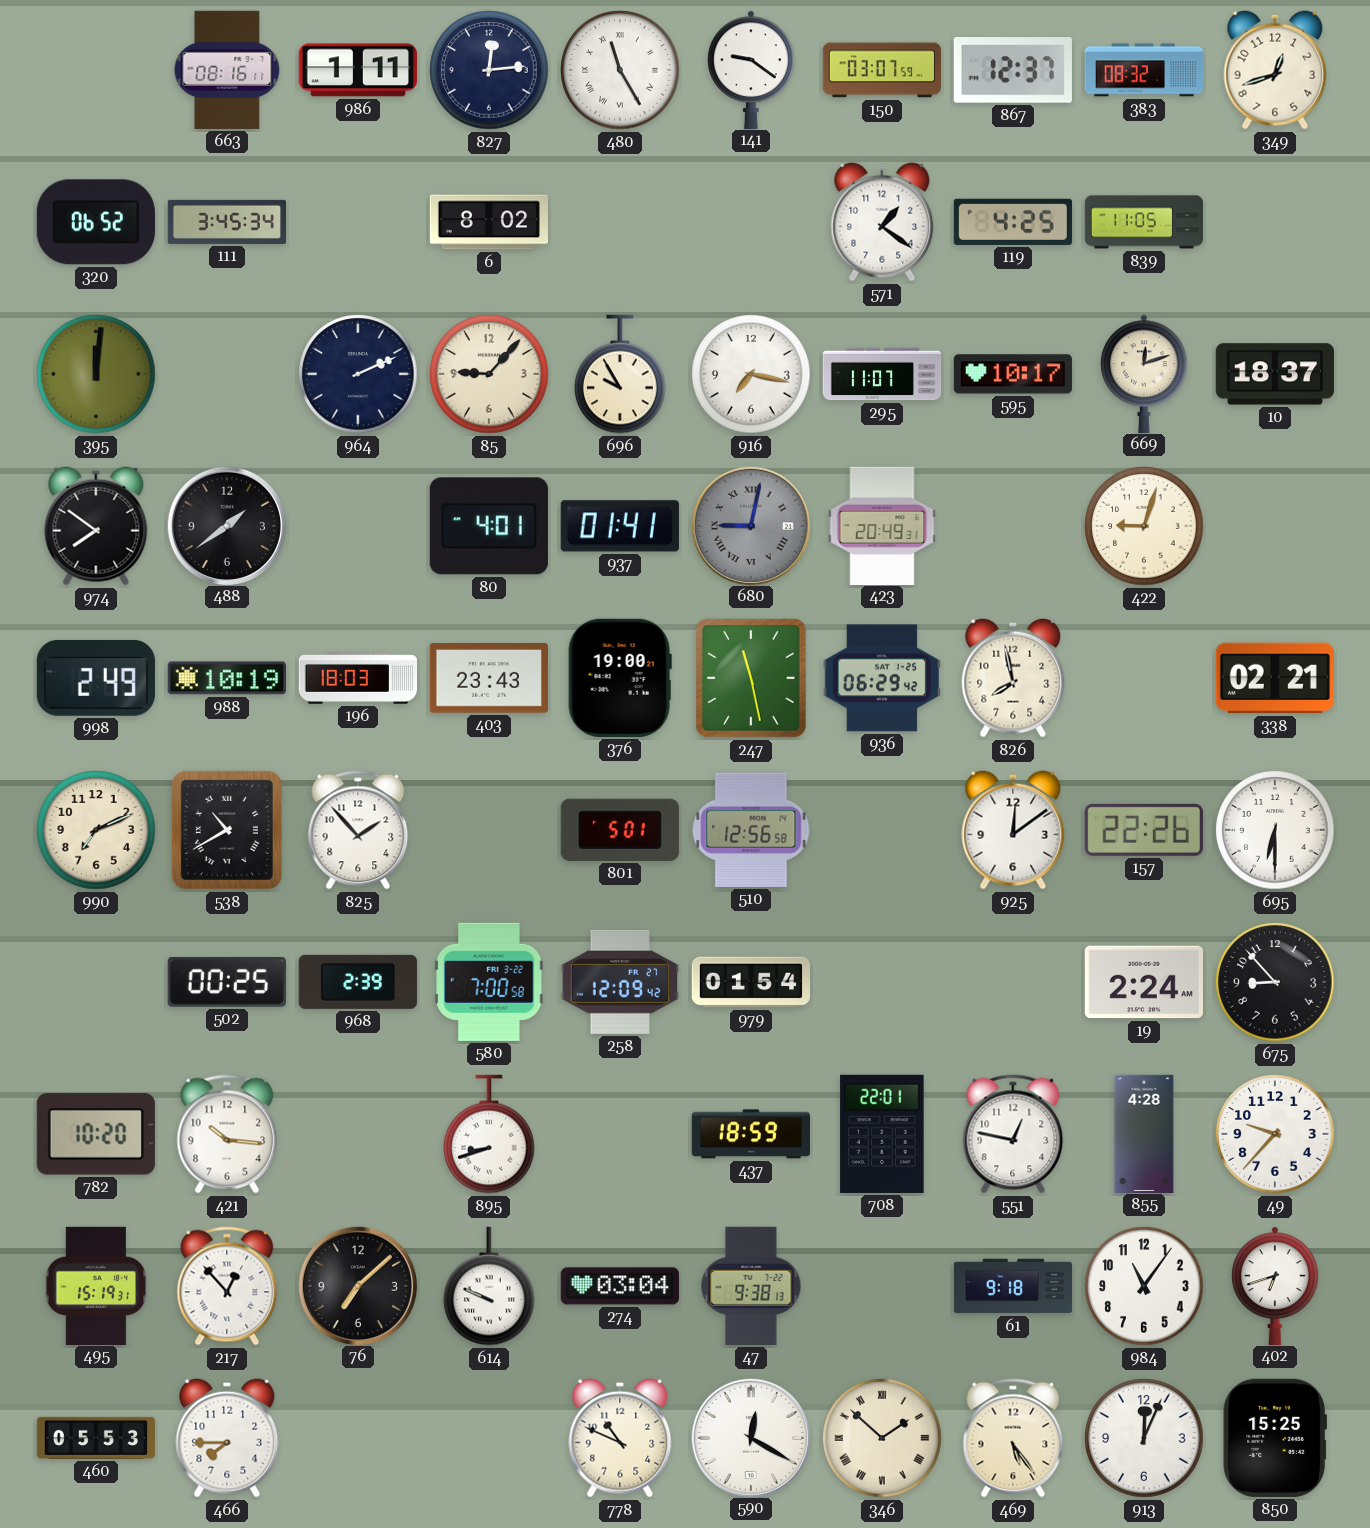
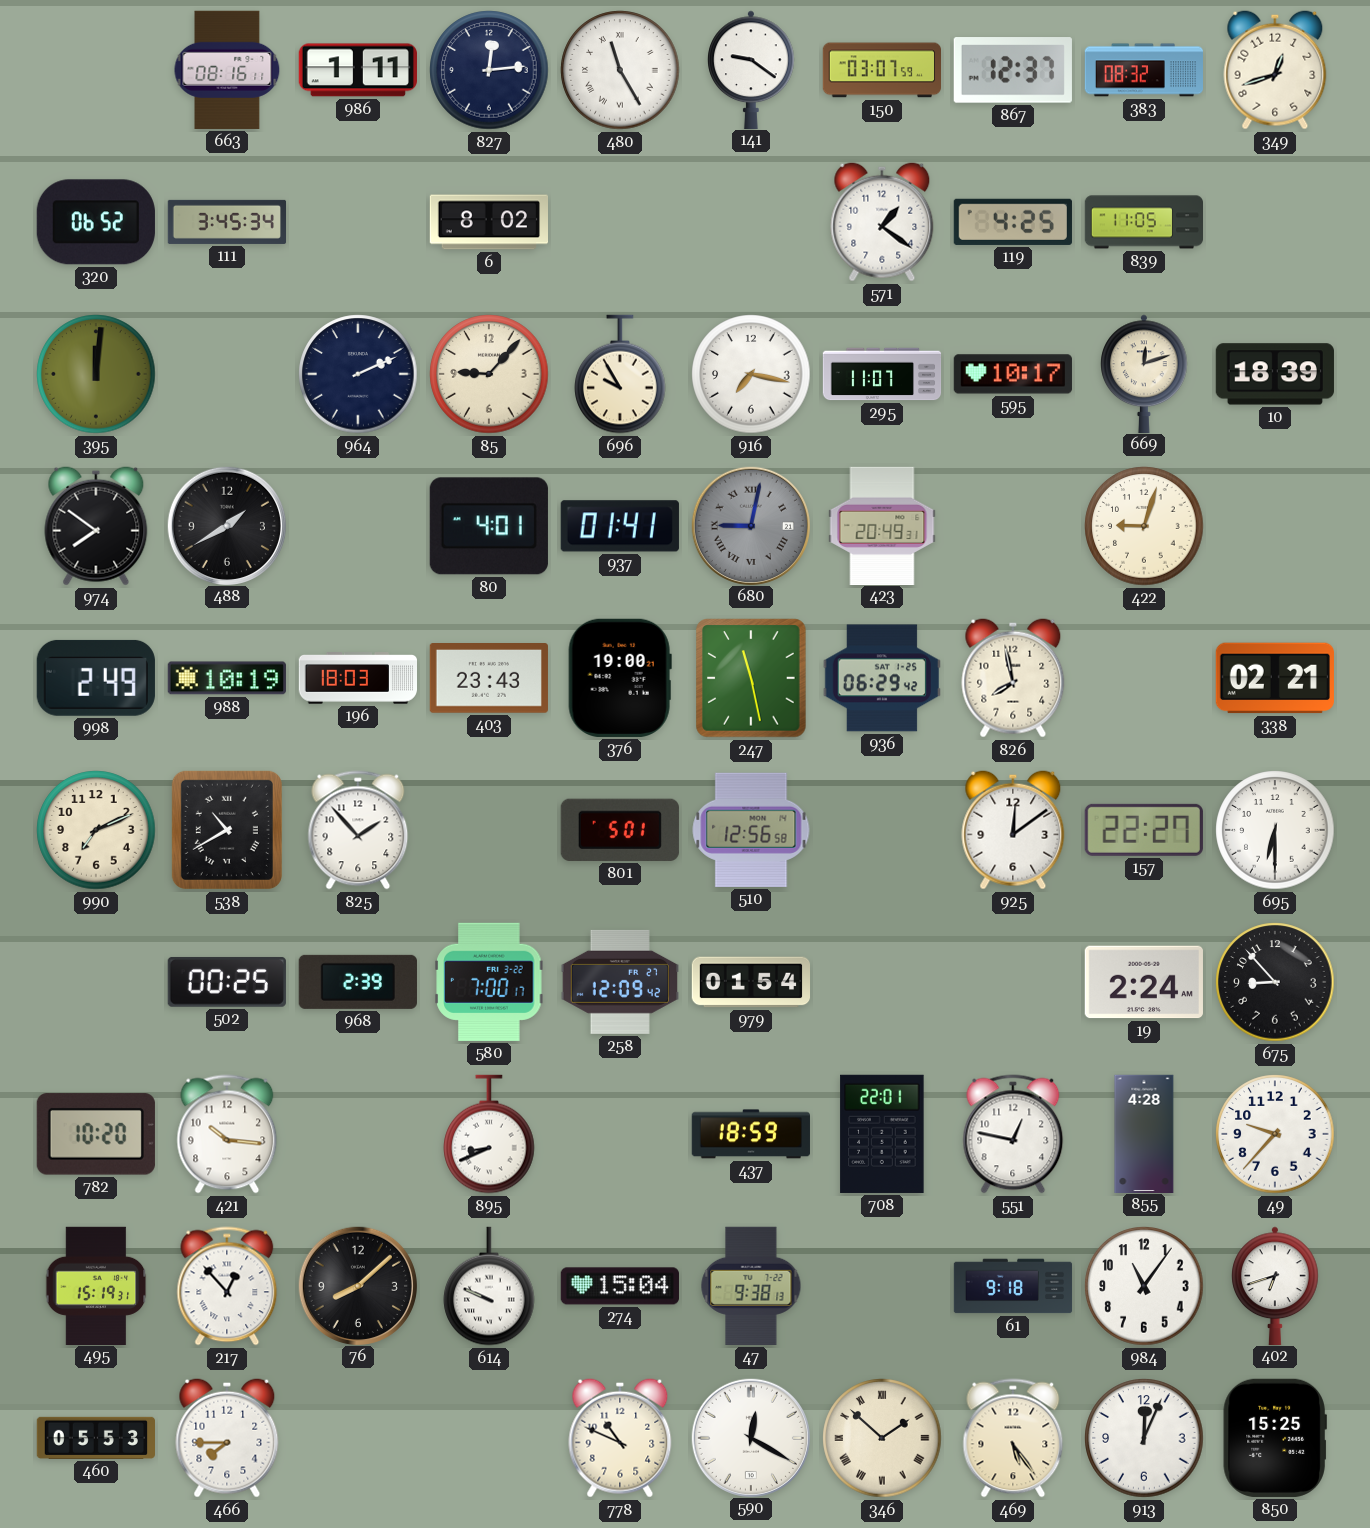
10: 18:37 -> 18:39
488: 1:39 -> 1:40
157: 22:26 -> 22:27
580: 7:00:58 -> 7:00:17
895: 8:42 -> 8:41
76: 7:08 -> 8:08
274: 03:04 -> 15:04
